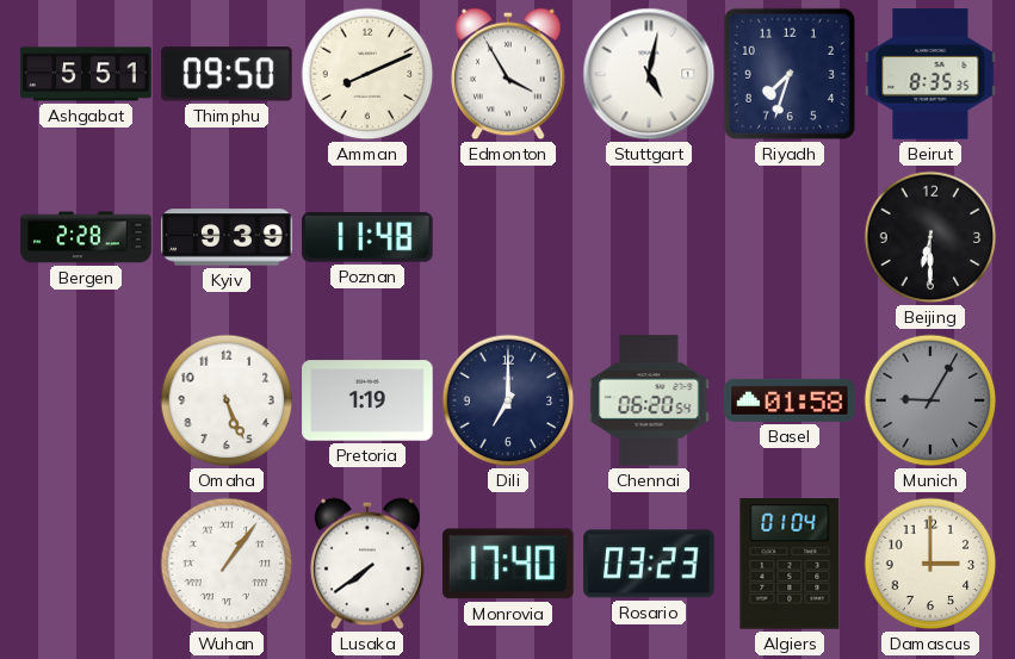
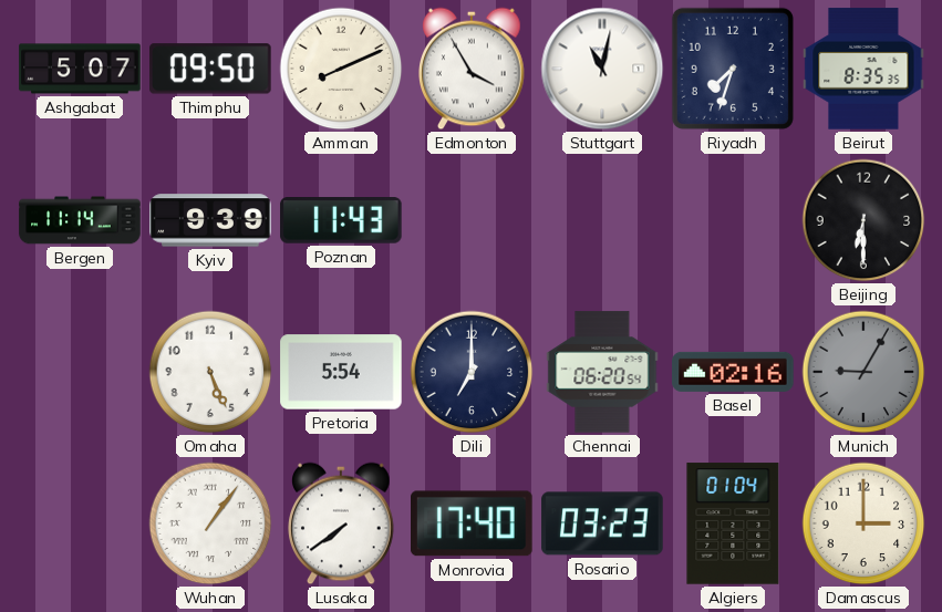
Ashgabat: 5:51 -> 5:07
Stuttgart: 5:02 -> 11:02
Bergen: 2:28 -> 11:14
Poznan: 11:48 -> 11:43
Pretoria: 1:19 -> 5:54
Basel: 01:58 -> 02:16
